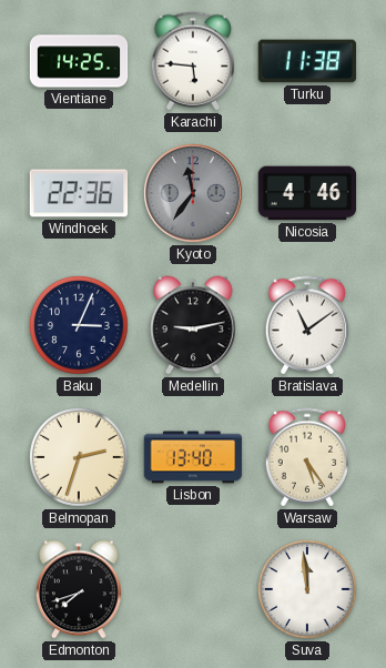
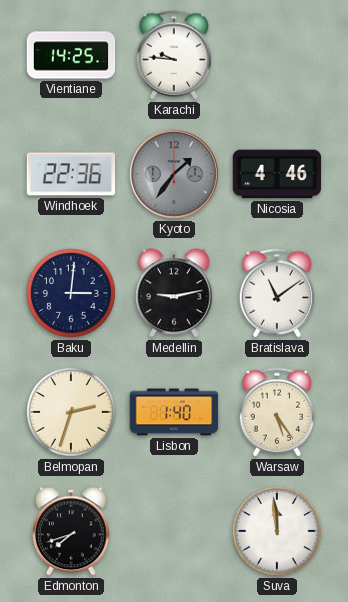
Karachi: 5:46 -> 9:46
Turku: 11:38 -> none
Kyoto: 11:36 -> 1:36
Baku: 3:04 -> 3:01
Lisbon: 13:40 -> 1:40
